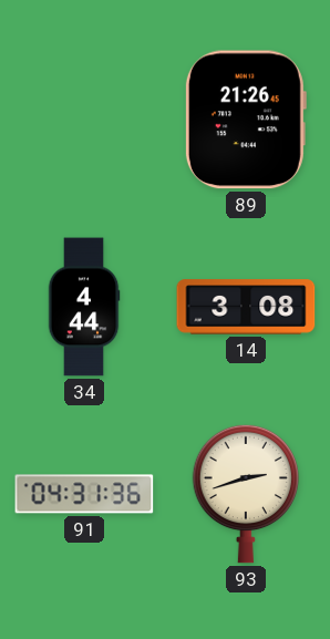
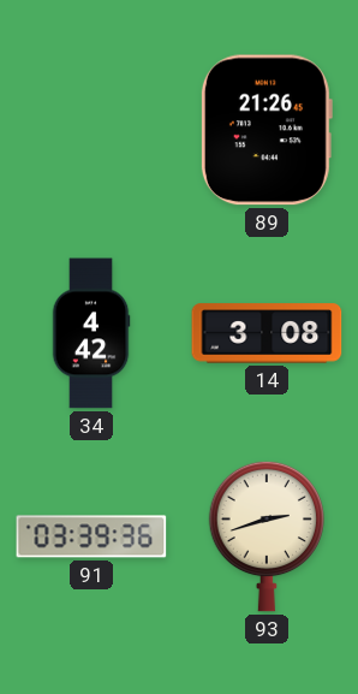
34: 4:44 -> 4:42
91: 04:31 -> 03:39
